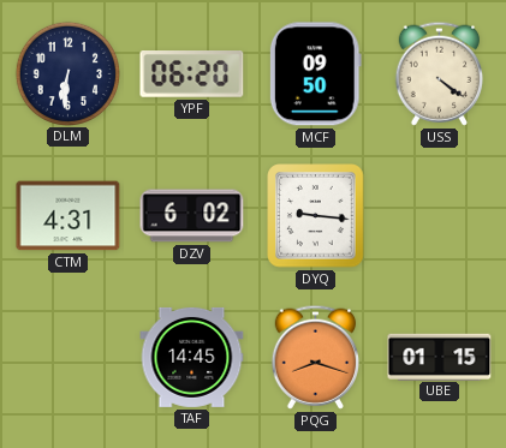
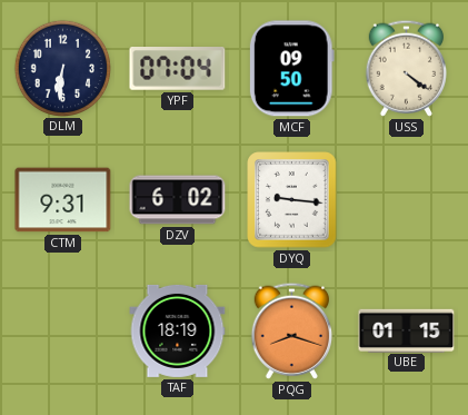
YPF: 06:20 -> 07:04
CTM: 4:31 -> 9:31
TAF: 14:45 -> 18:19
